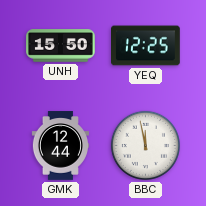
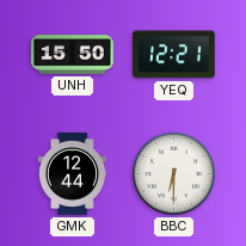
YEQ: 12:25 -> 12:21
BBC: 11:58 -> 6:30
